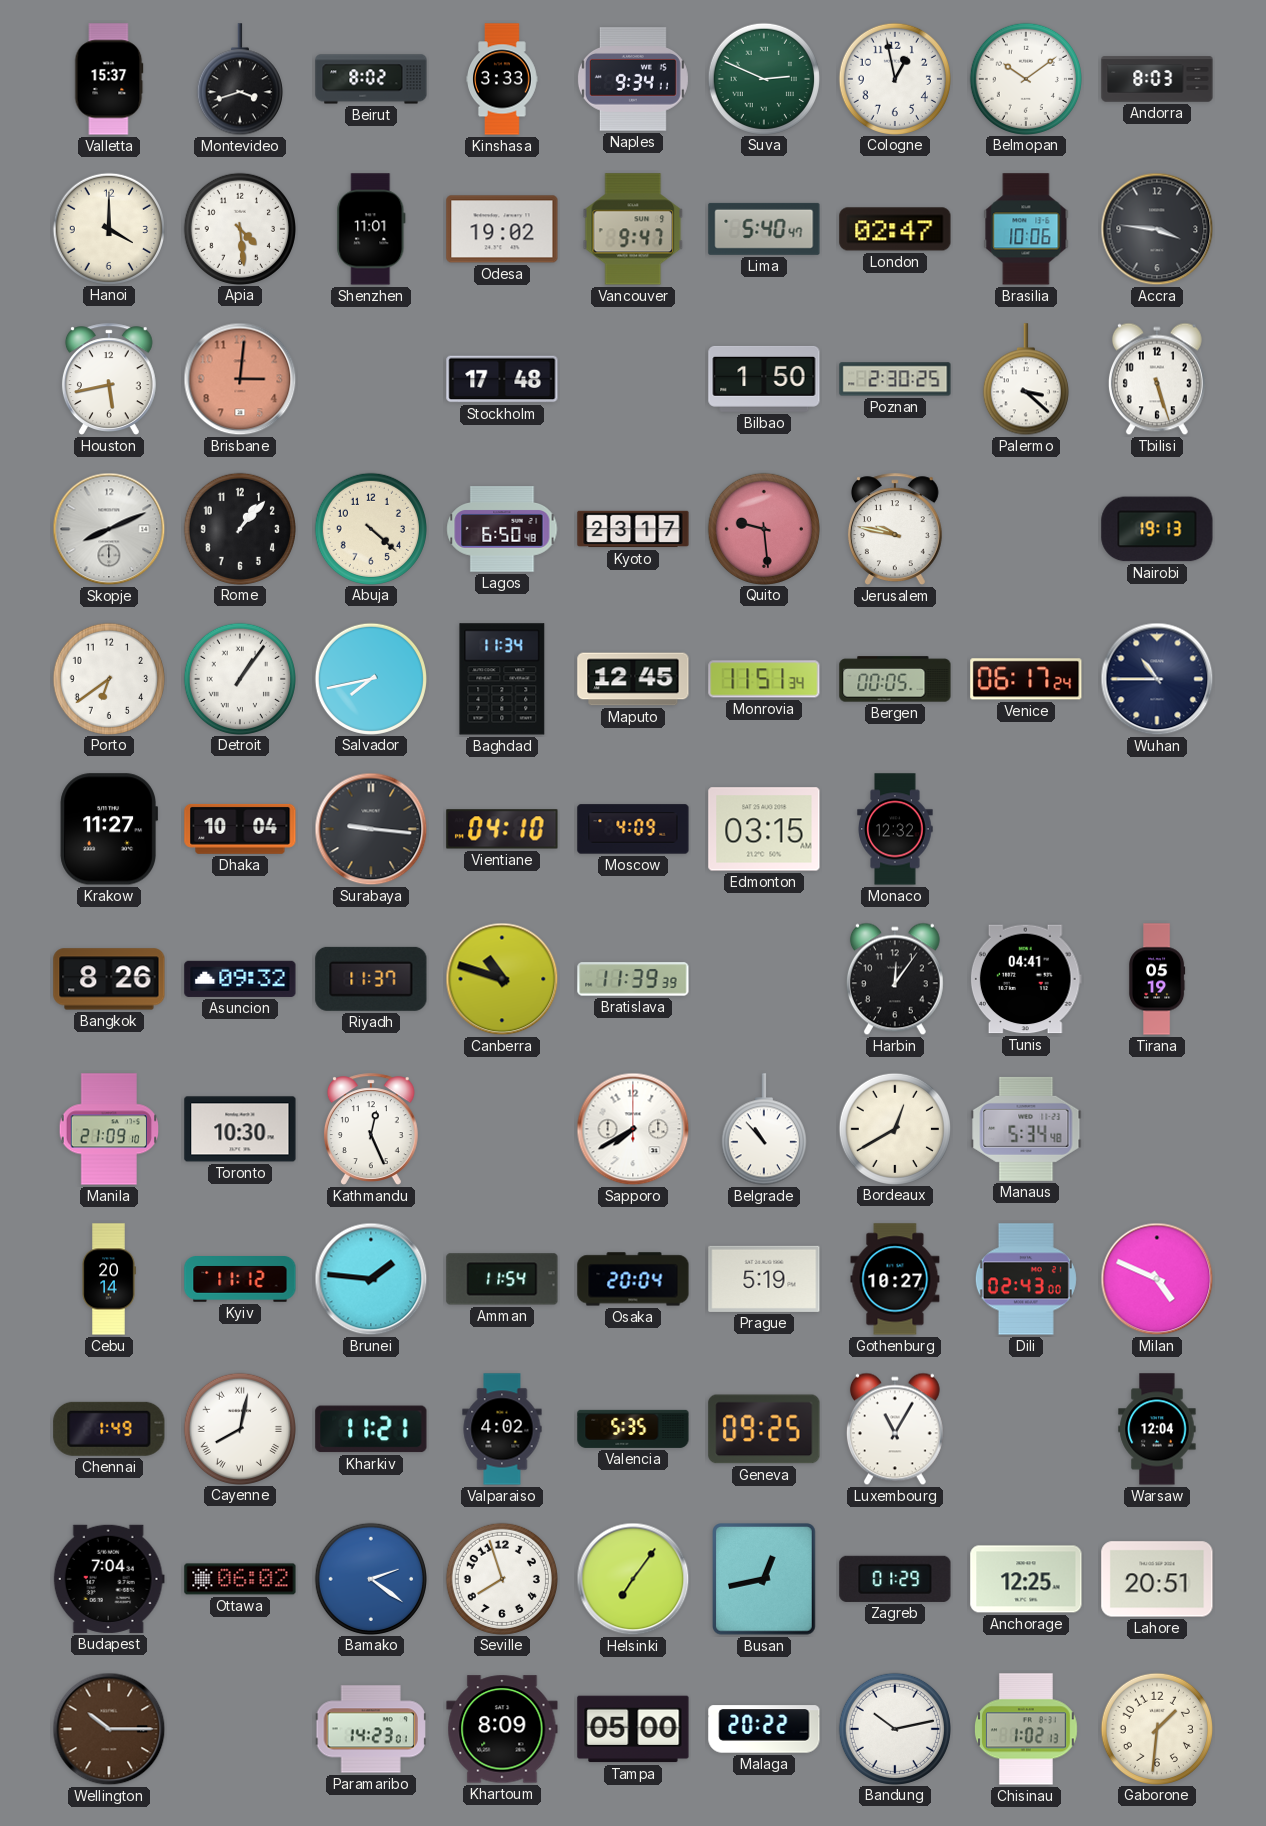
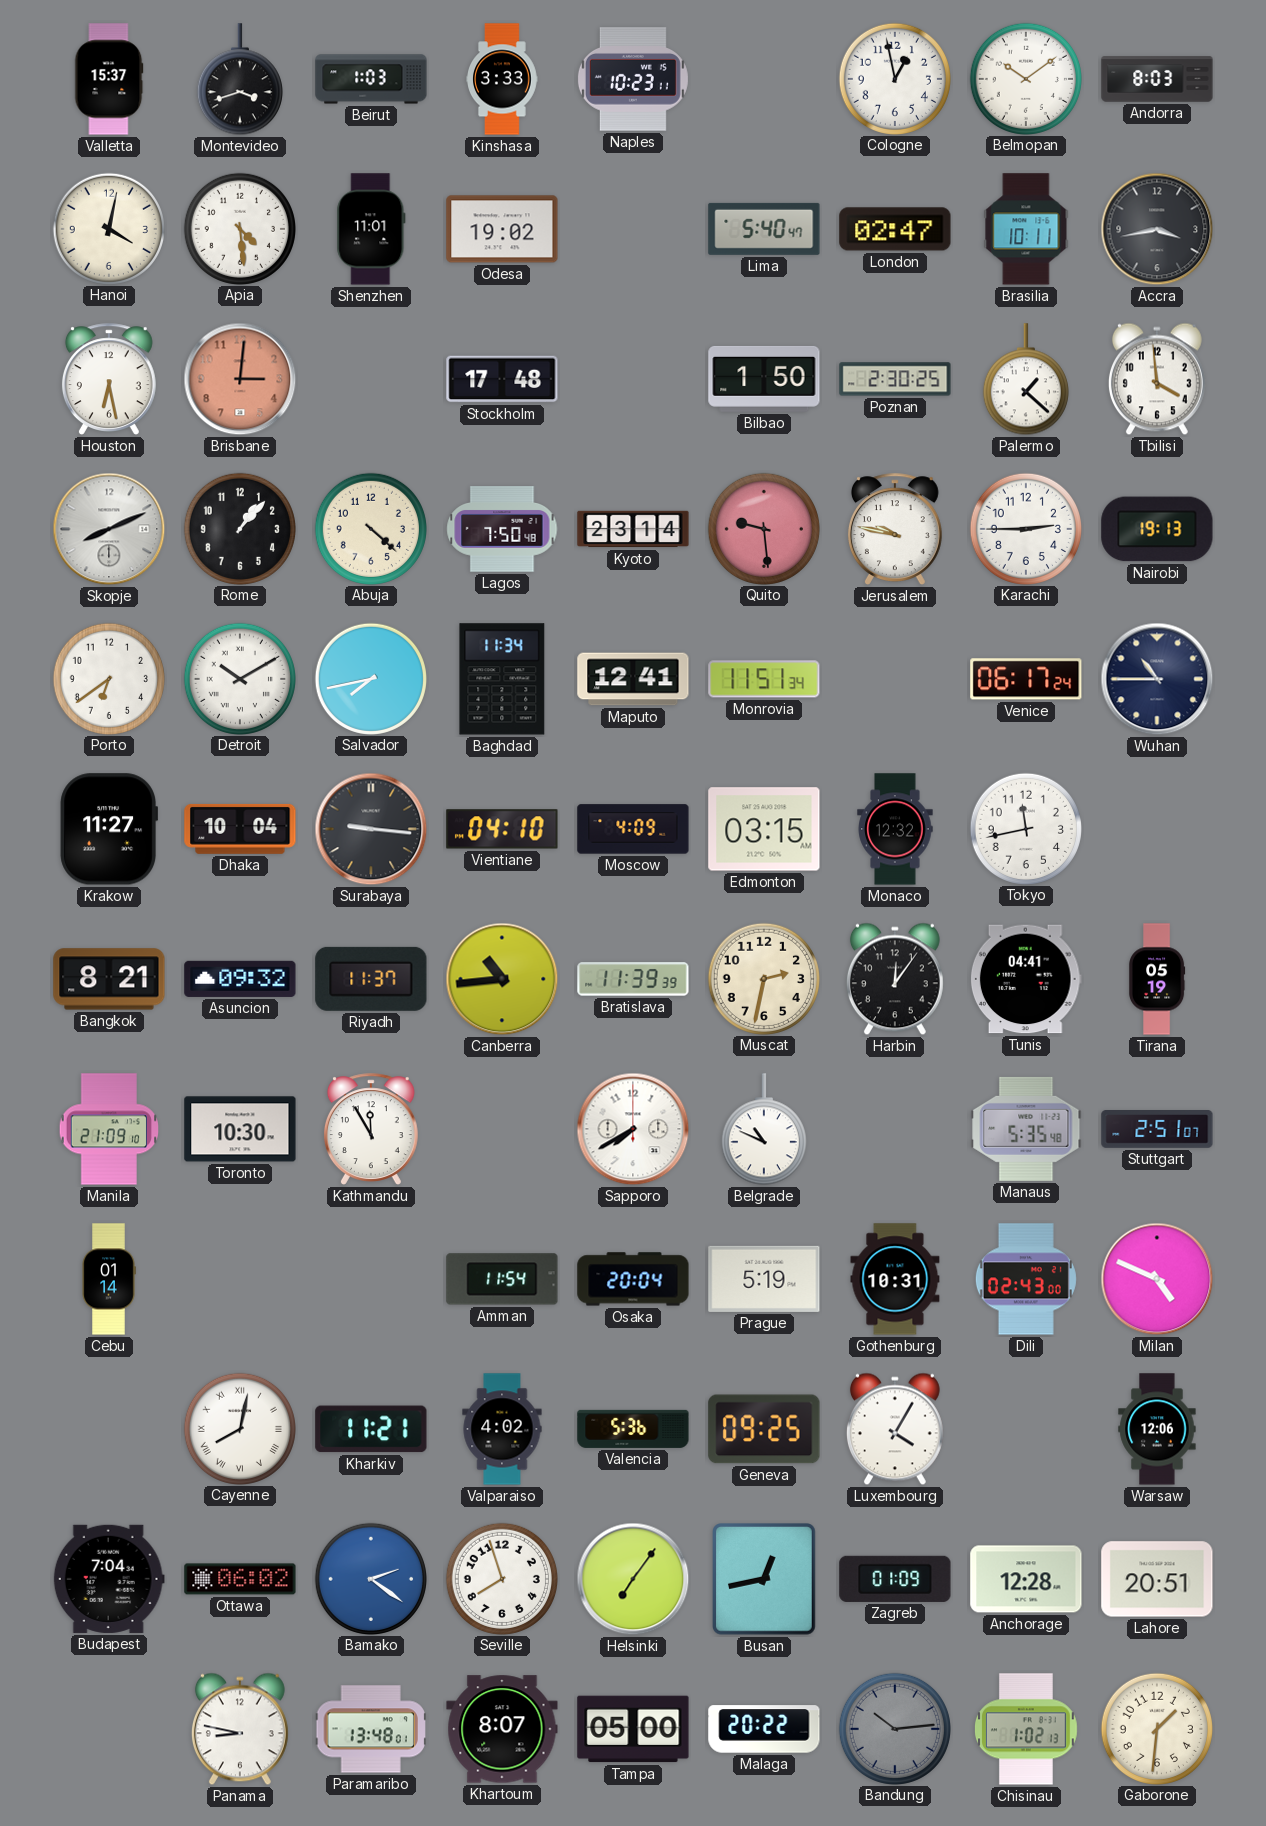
Beirut: 8:02 -> 1:03
Naples: 9:34 -> 10:23
Suva: 2:49 -> none
Hanoi: 4:00 -> 4:02
Vancouver: 9:47 -> none
Brasilia: 10:06 -> 10:11
Accra: 3:46 -> 3:43
Houston: 5:43 -> 6:28
Palermo: 3:22 -> 1:22
Tbilisi: 5:27 -> 3:59
Lagos: 6:50 -> 7:50
Kyoto: 23:17 -> 23:14
Karachi: none -> 2:45
Detroit: 1:06 -> 10:10
Maputo: 12:45 -> 12:41
Bergen: 00:05 -> none
Tokyo: none -> 11:43
Bangkok: 8:26 -> 8:21
Canberra: 10:48 -> 10:44
Muscat: none -> 2:32
Kathmandu: 12:26 -> 11:55
Belgrade: 10:53 -> 10:49
Bordeaux: 12:40 -> none
Manaus: 5:34 -> 5:35
Stuttgart: none -> 2:51
Cebu: 20:14 -> 01:14
Kyiv: 11:12 -> none
Brunei: 1:46 -> none
Gothenburg: 10:27 -> 10:31
Chennai: 1:49 -> none
Valencia: 5:35 -> 5:36
Luxembourg: 11:05 -> 4:05
Warsaw: 12:04 -> 12:06
Zagreb: 01:29 -> 01:09
Anchorage: 12:25 -> 12:28
Wellington: 10:15 -> none
Panama: none -> 8:47
Paramaribo: 14:23 -> 13:48
Khartoum: 8:09 -> 8:07
Bandung: 10:13 -> 10:14
Bandung dial: white -> grey
